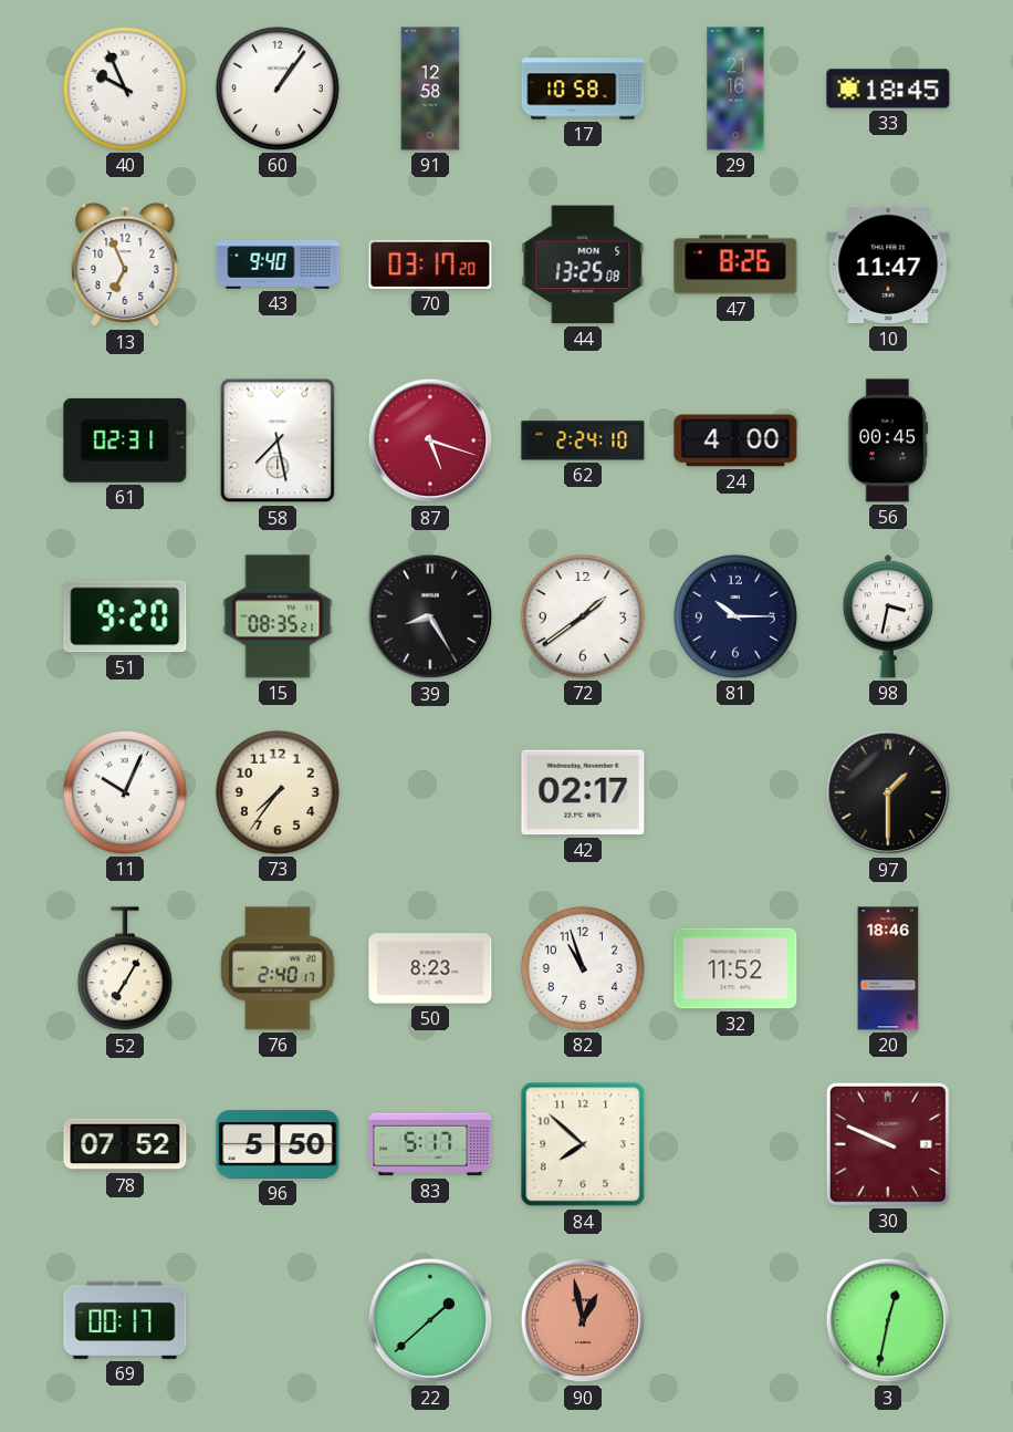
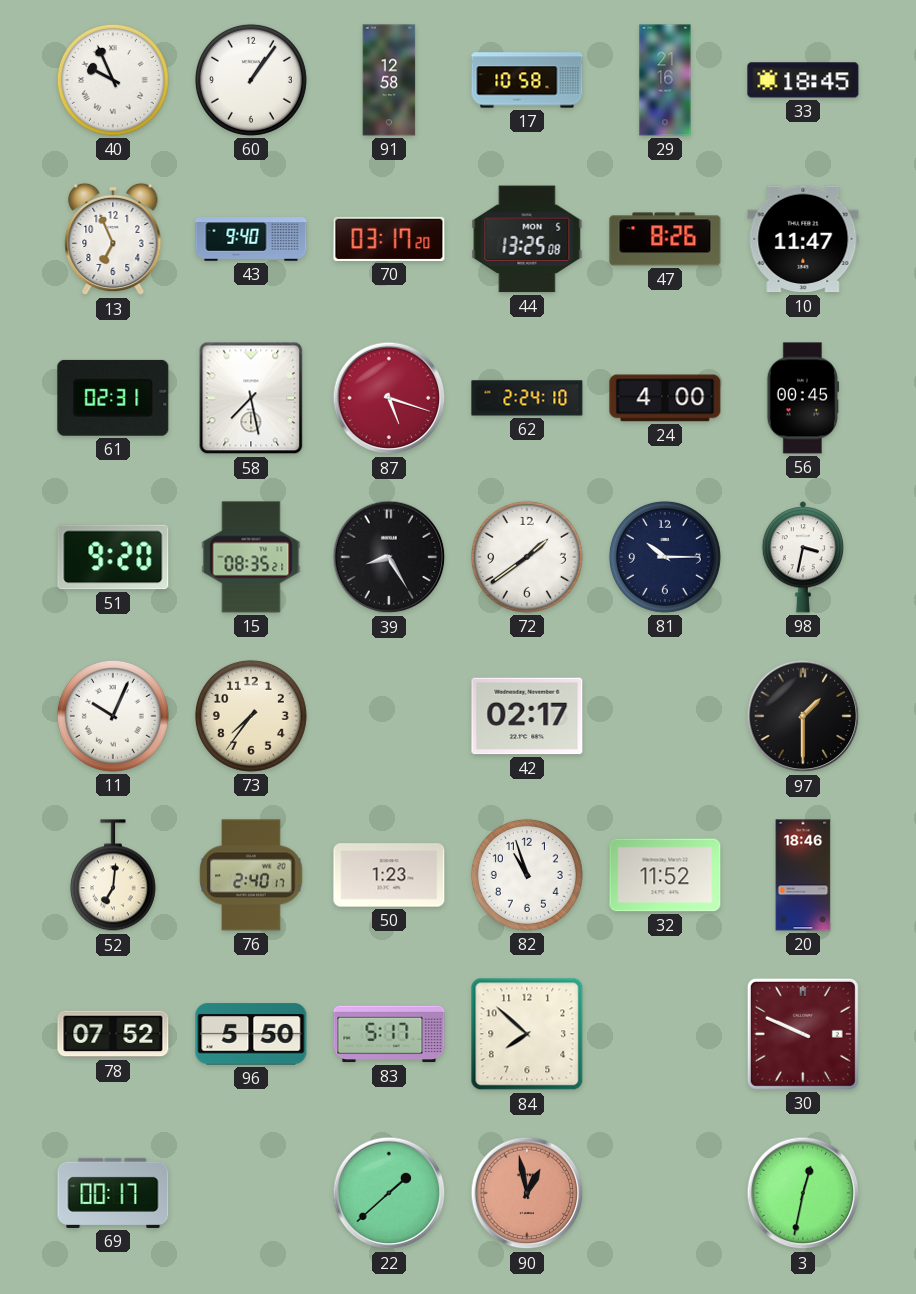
52: 7:05 -> 7:01
50: 8:23 -> 1:23
